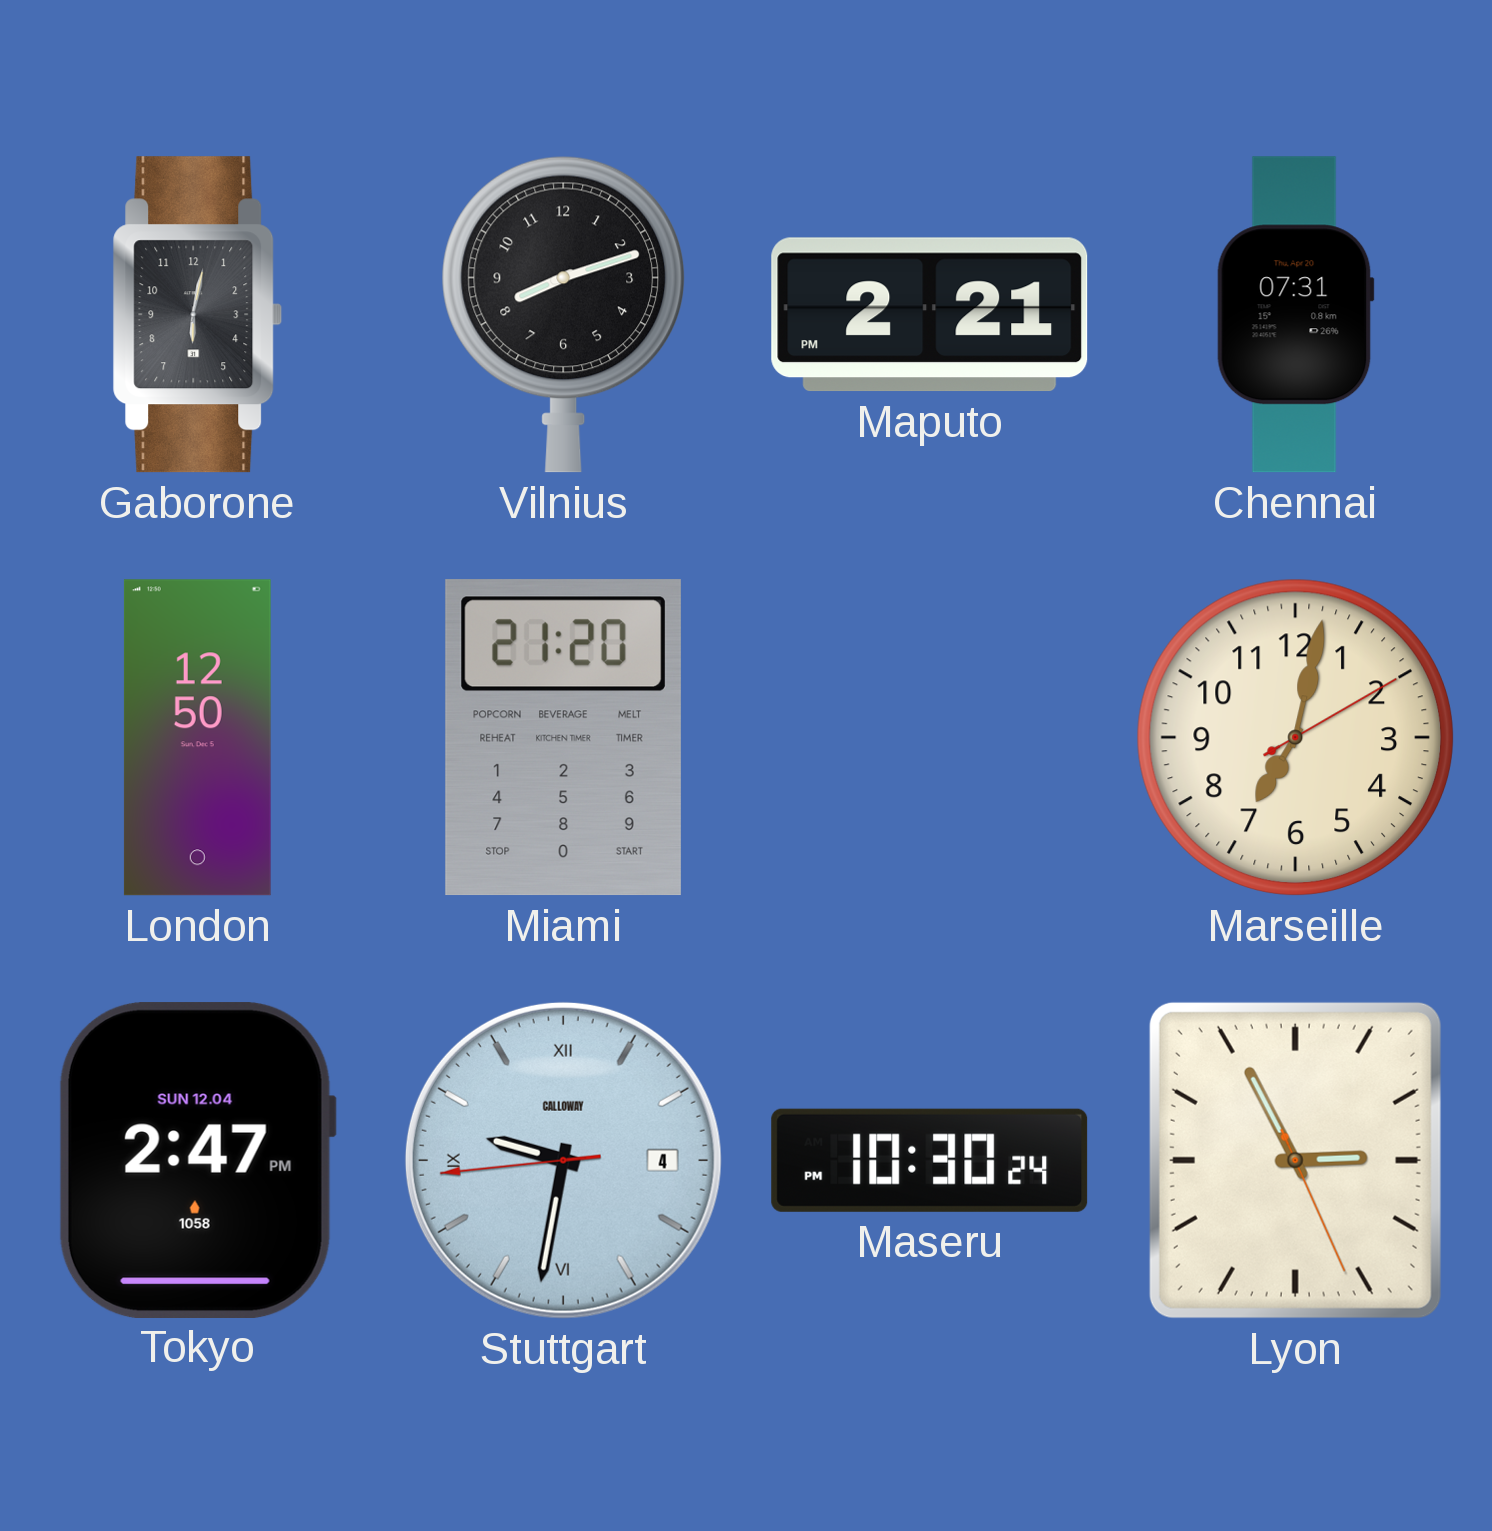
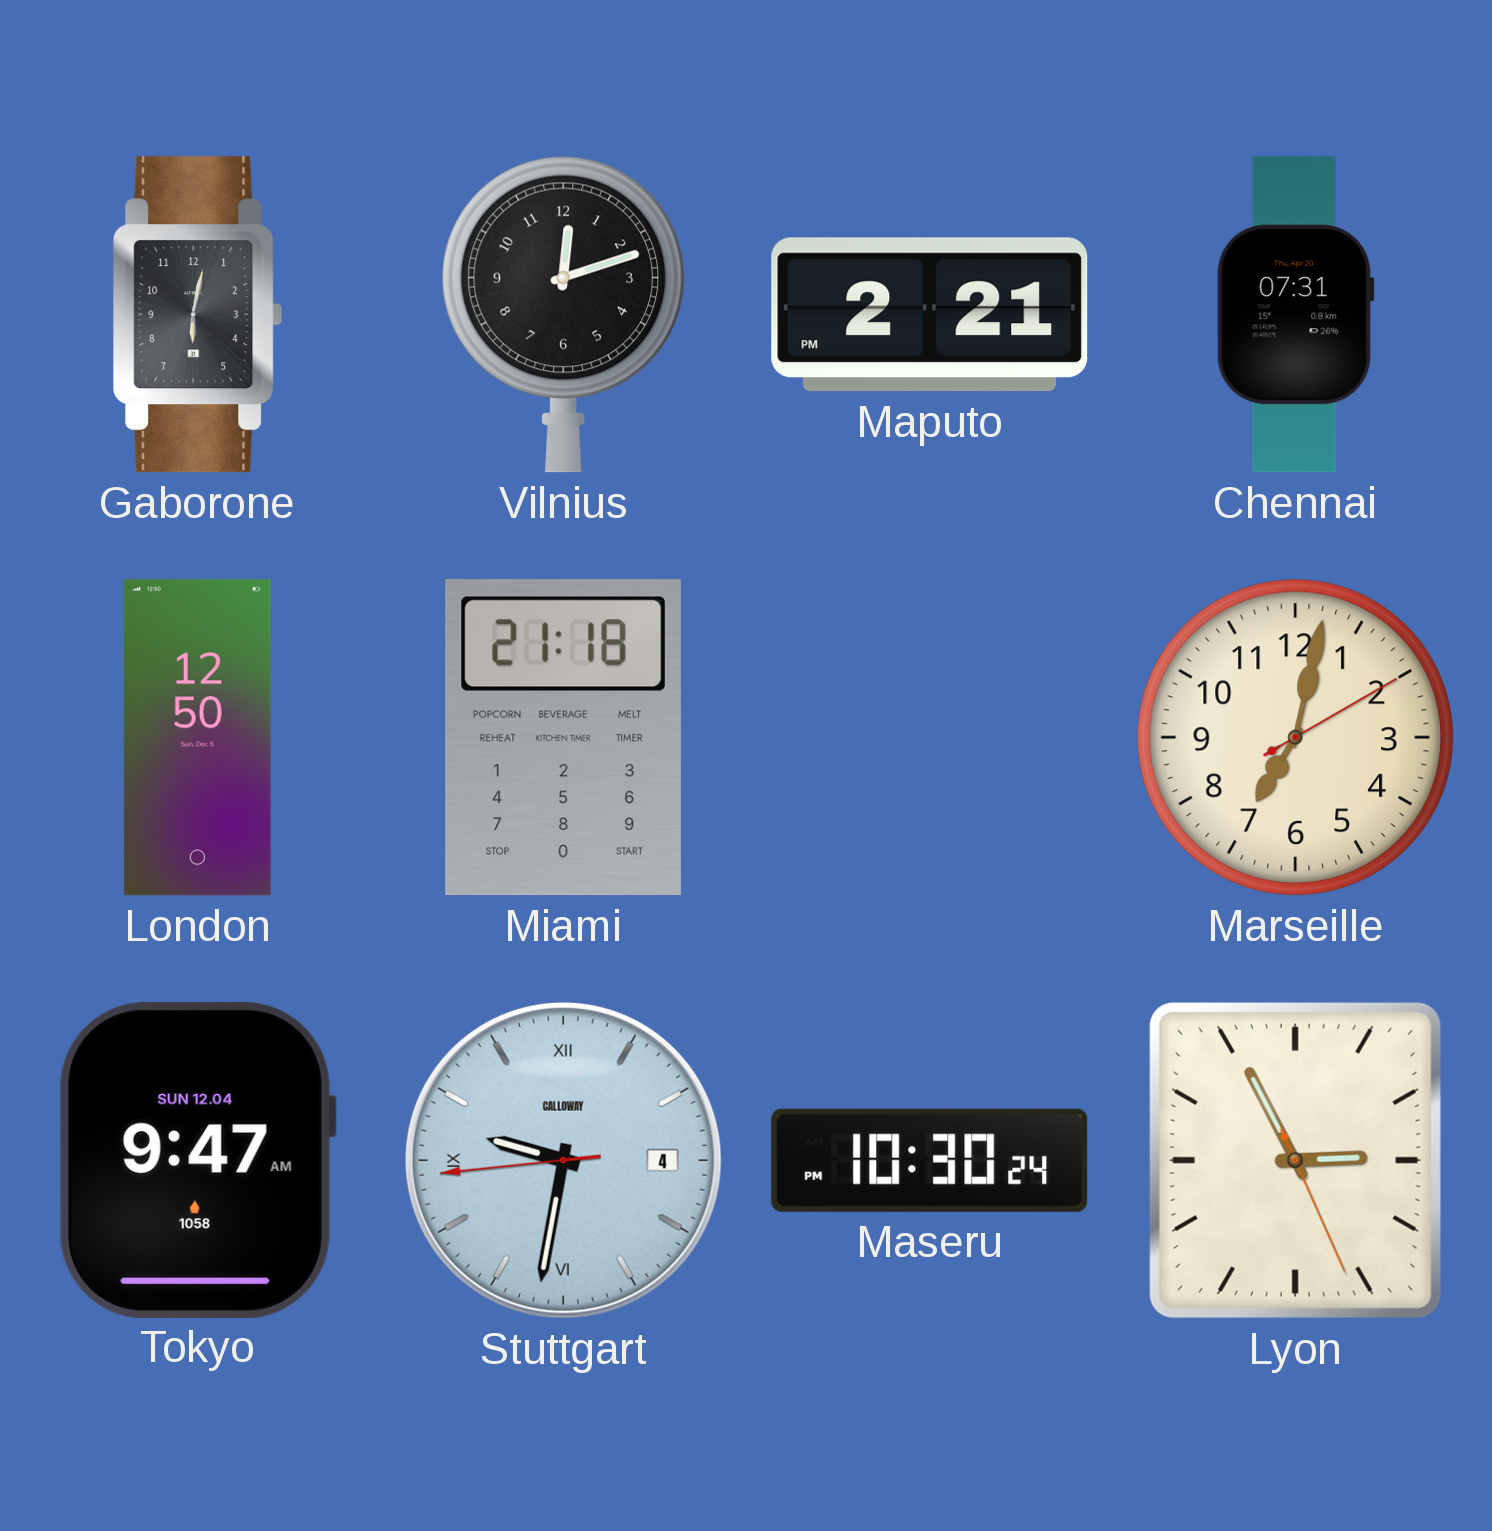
Vilnius: 8:12 -> 12:12
Miami: 21:20 -> 21:18
Tokyo: 2:47 -> 9:47
